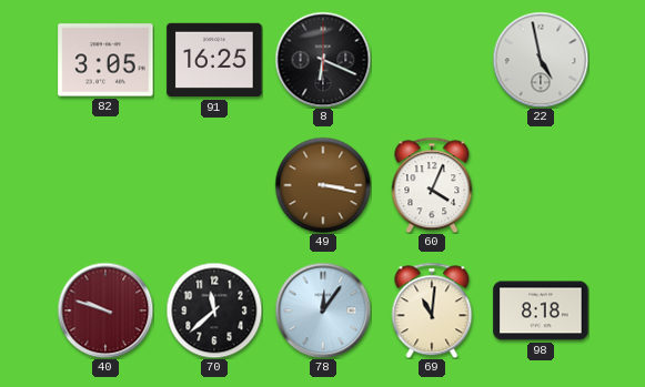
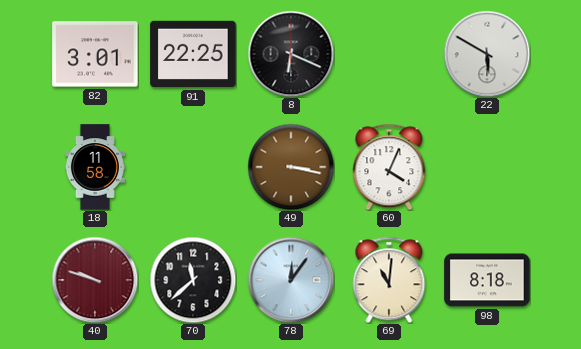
82: 3:05 -> 3:01
91: 16:25 -> 22:25
22: 4:58 -> 5:50
18: none -> 11:58
